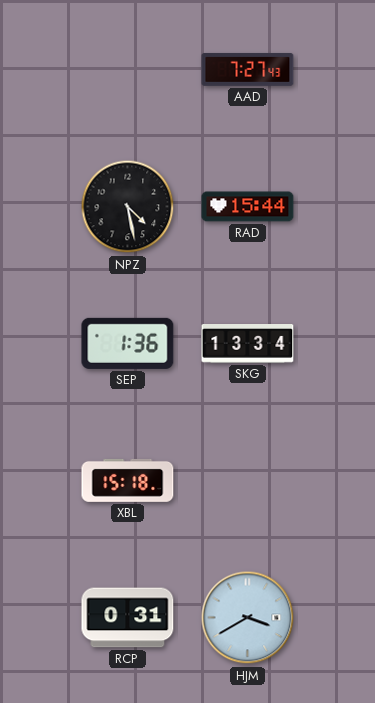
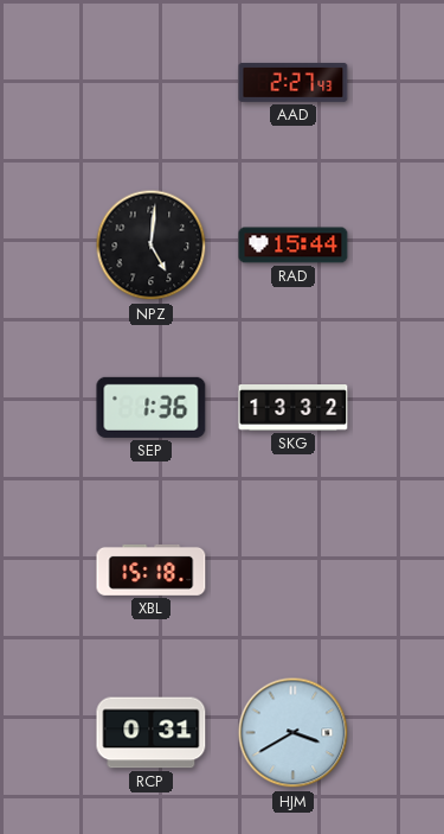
AAD: 7:27 -> 2:27
NPZ: 4:28 -> 5:01
SKG: 13:34 -> 13:32
